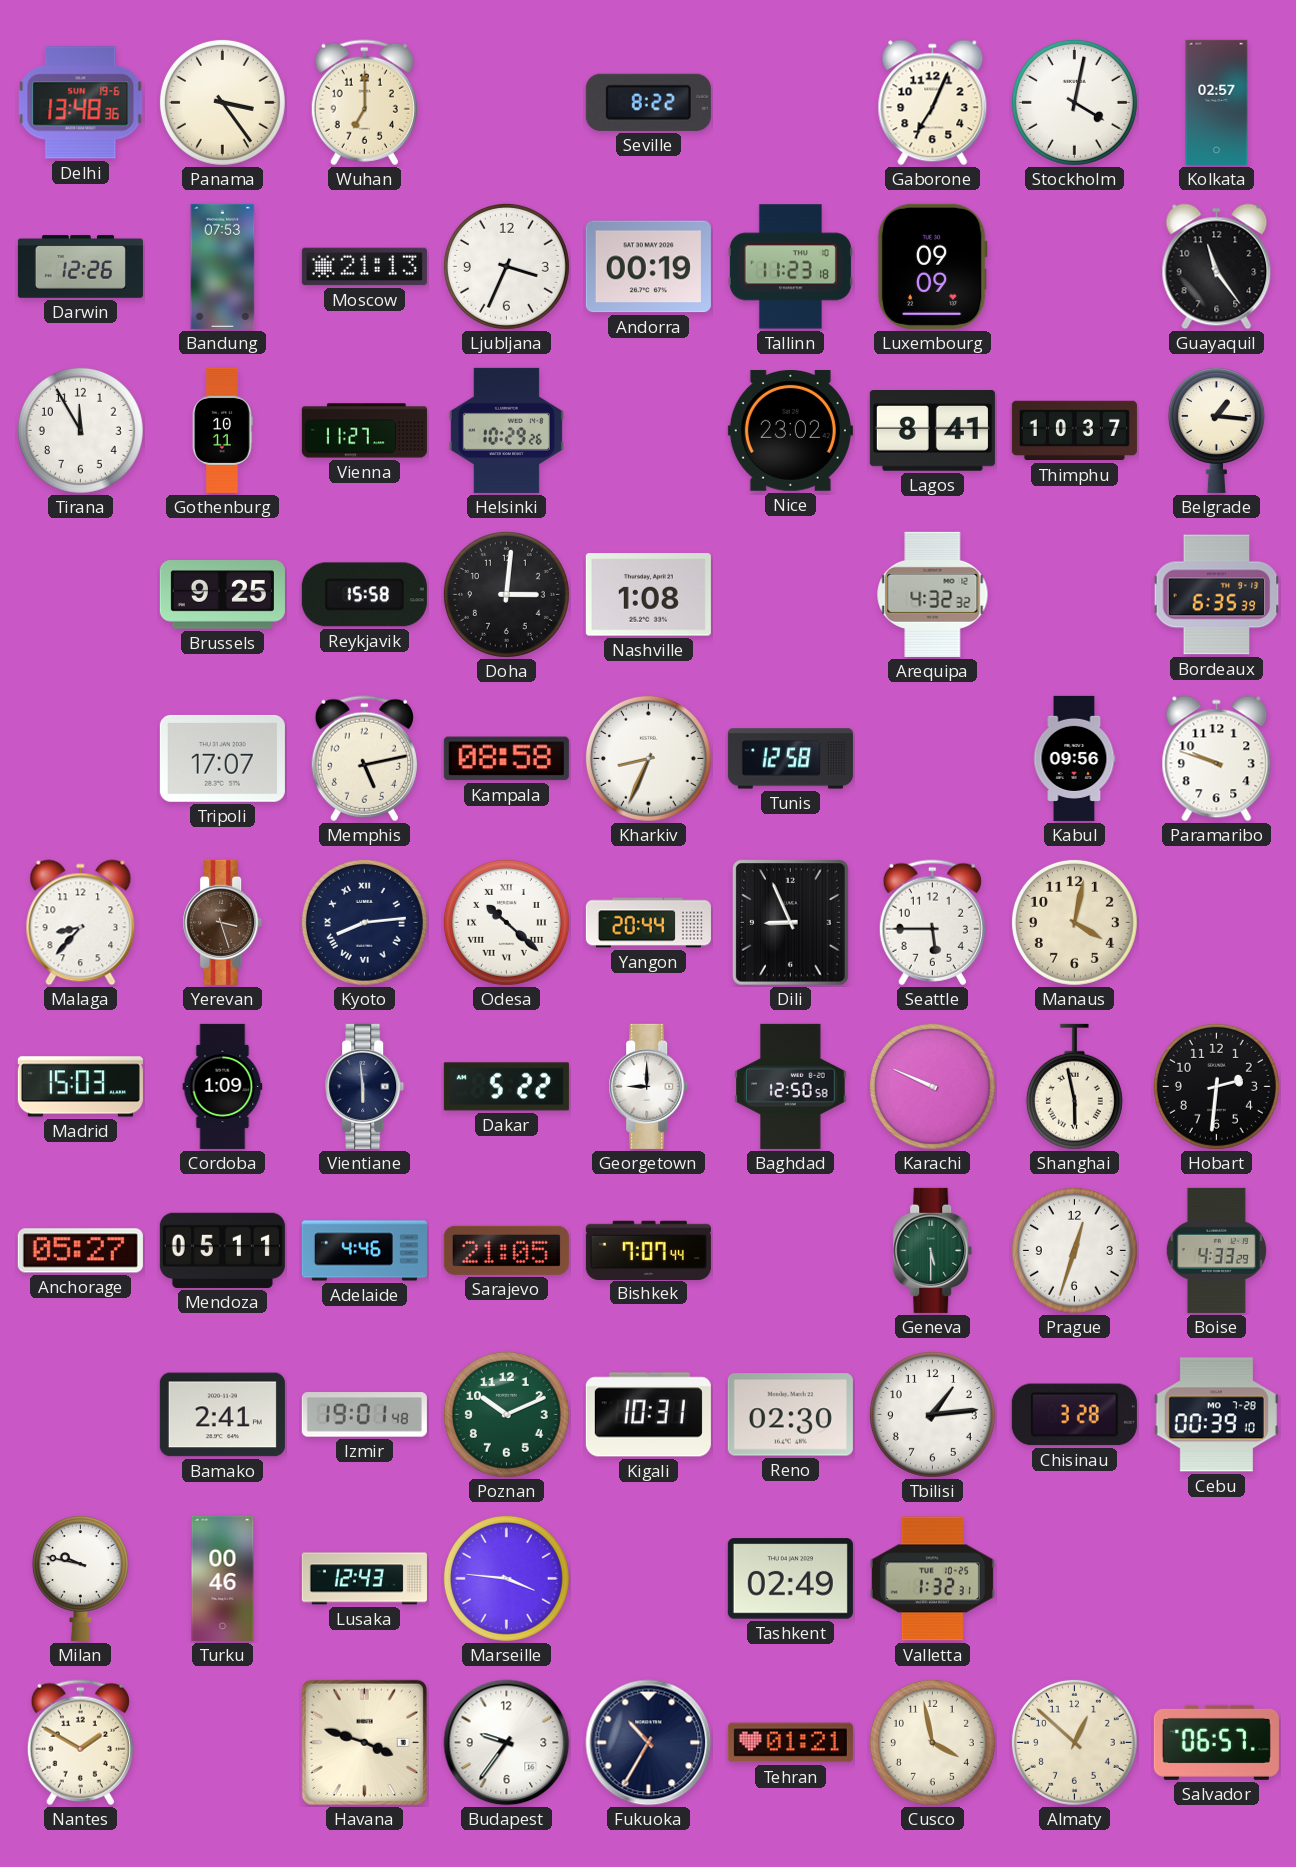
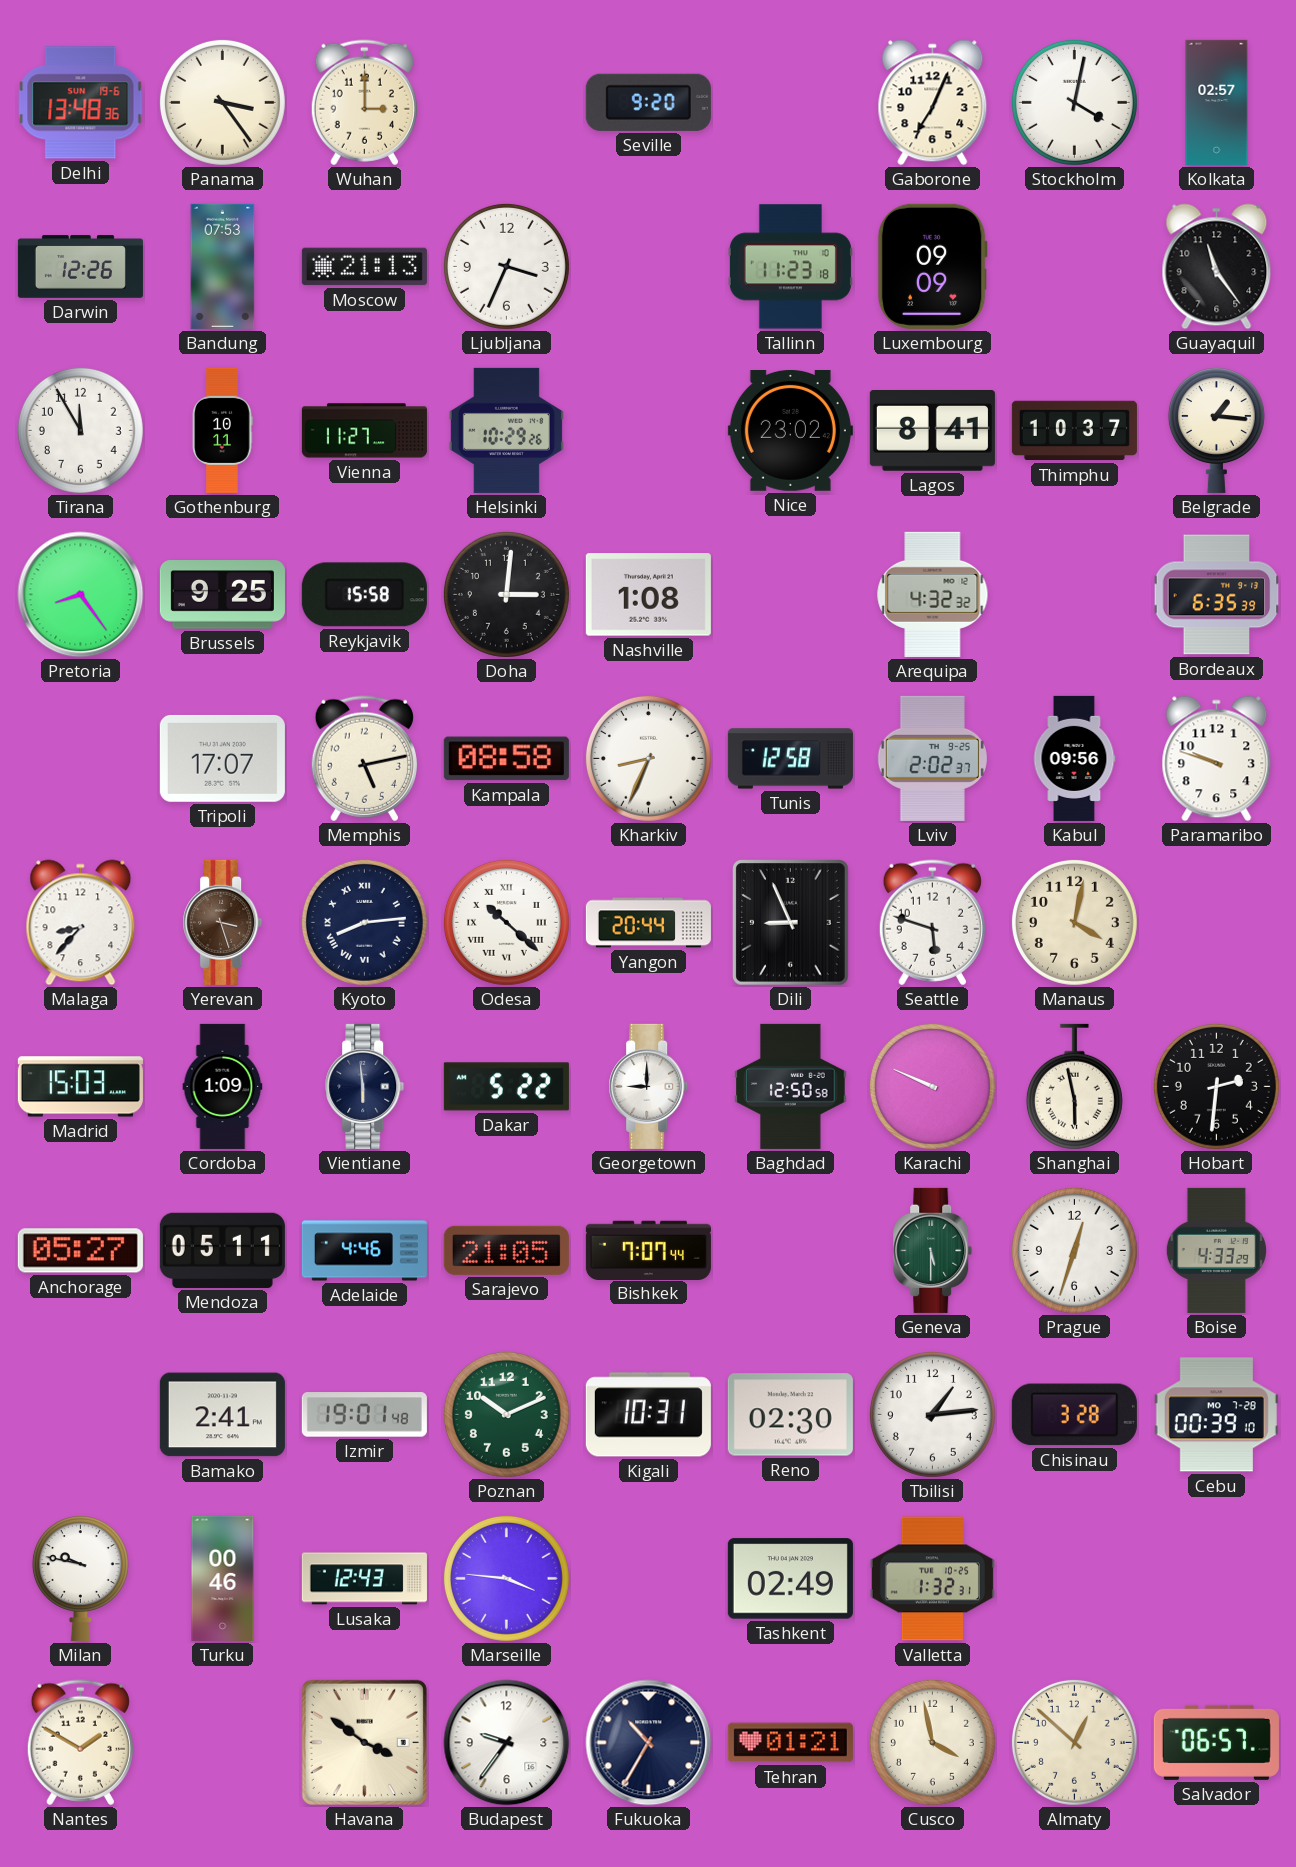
Wuhan: 7:00 -> 3:00
Seville: 8:22 -> 9:20
Andorra: 00:19 -> none
Pretoria: none -> 8:24
Lviv: none -> 2:02
Seattle: 5:45 -> 5:48
Havana: 3:48 -> 3:51
